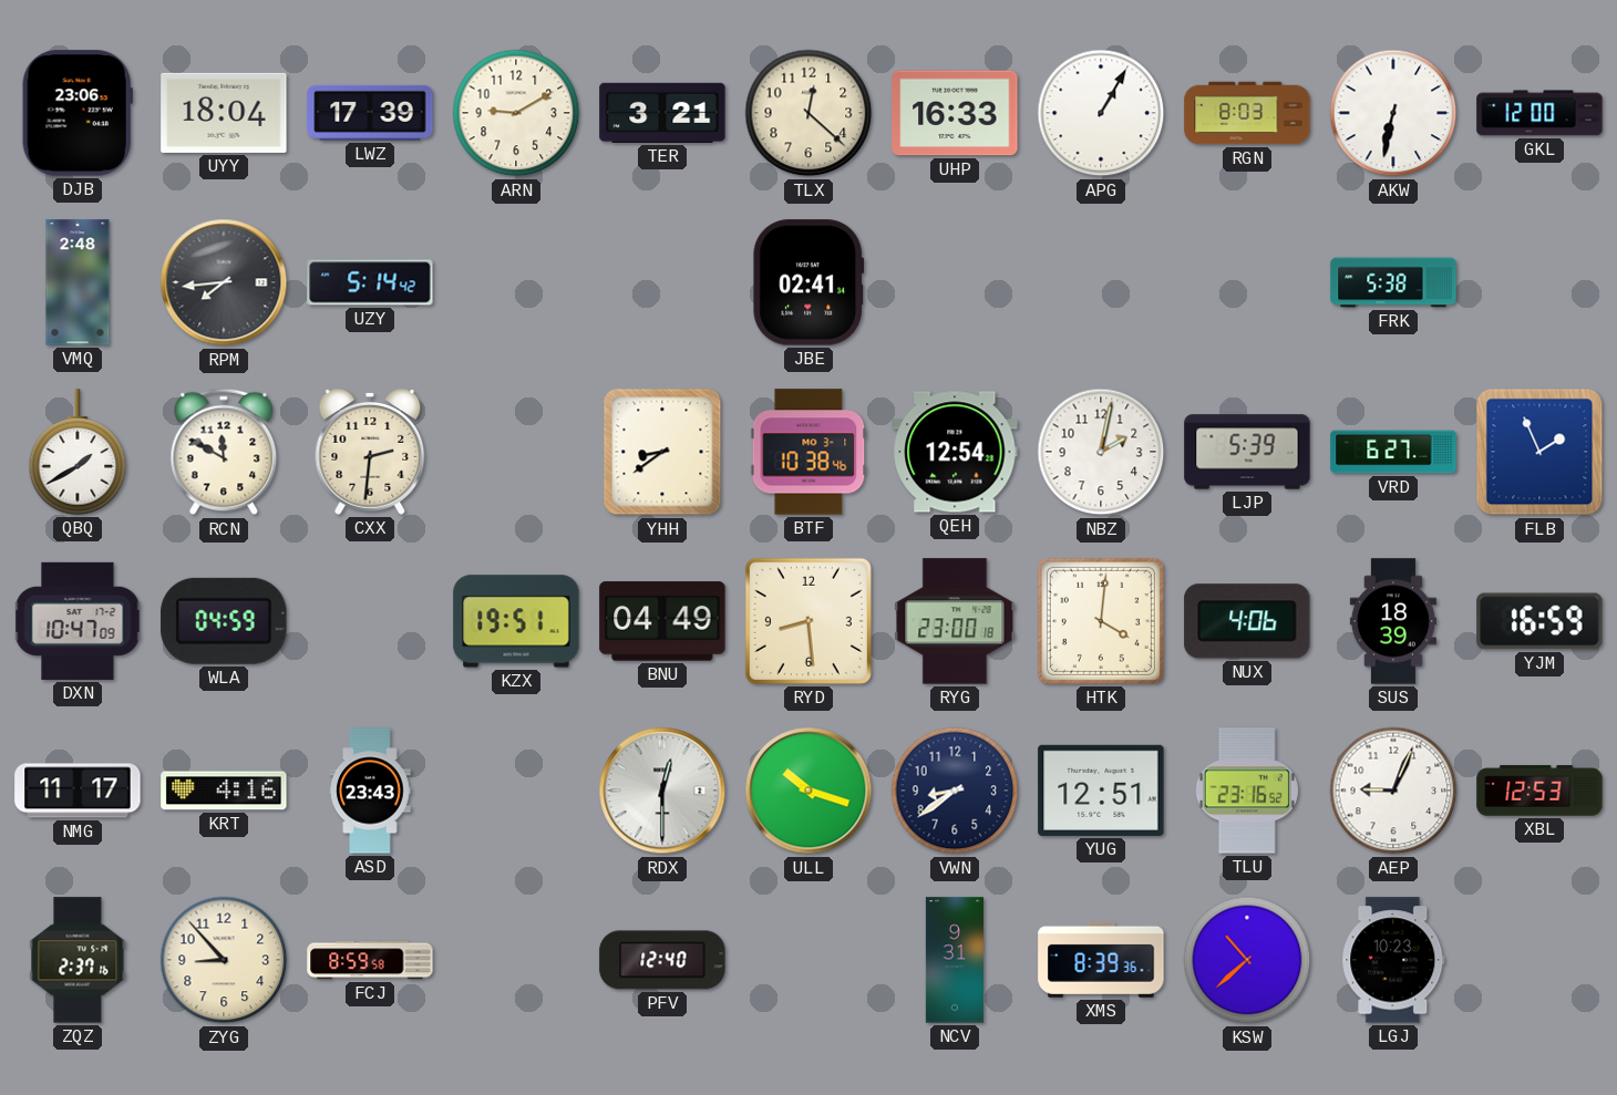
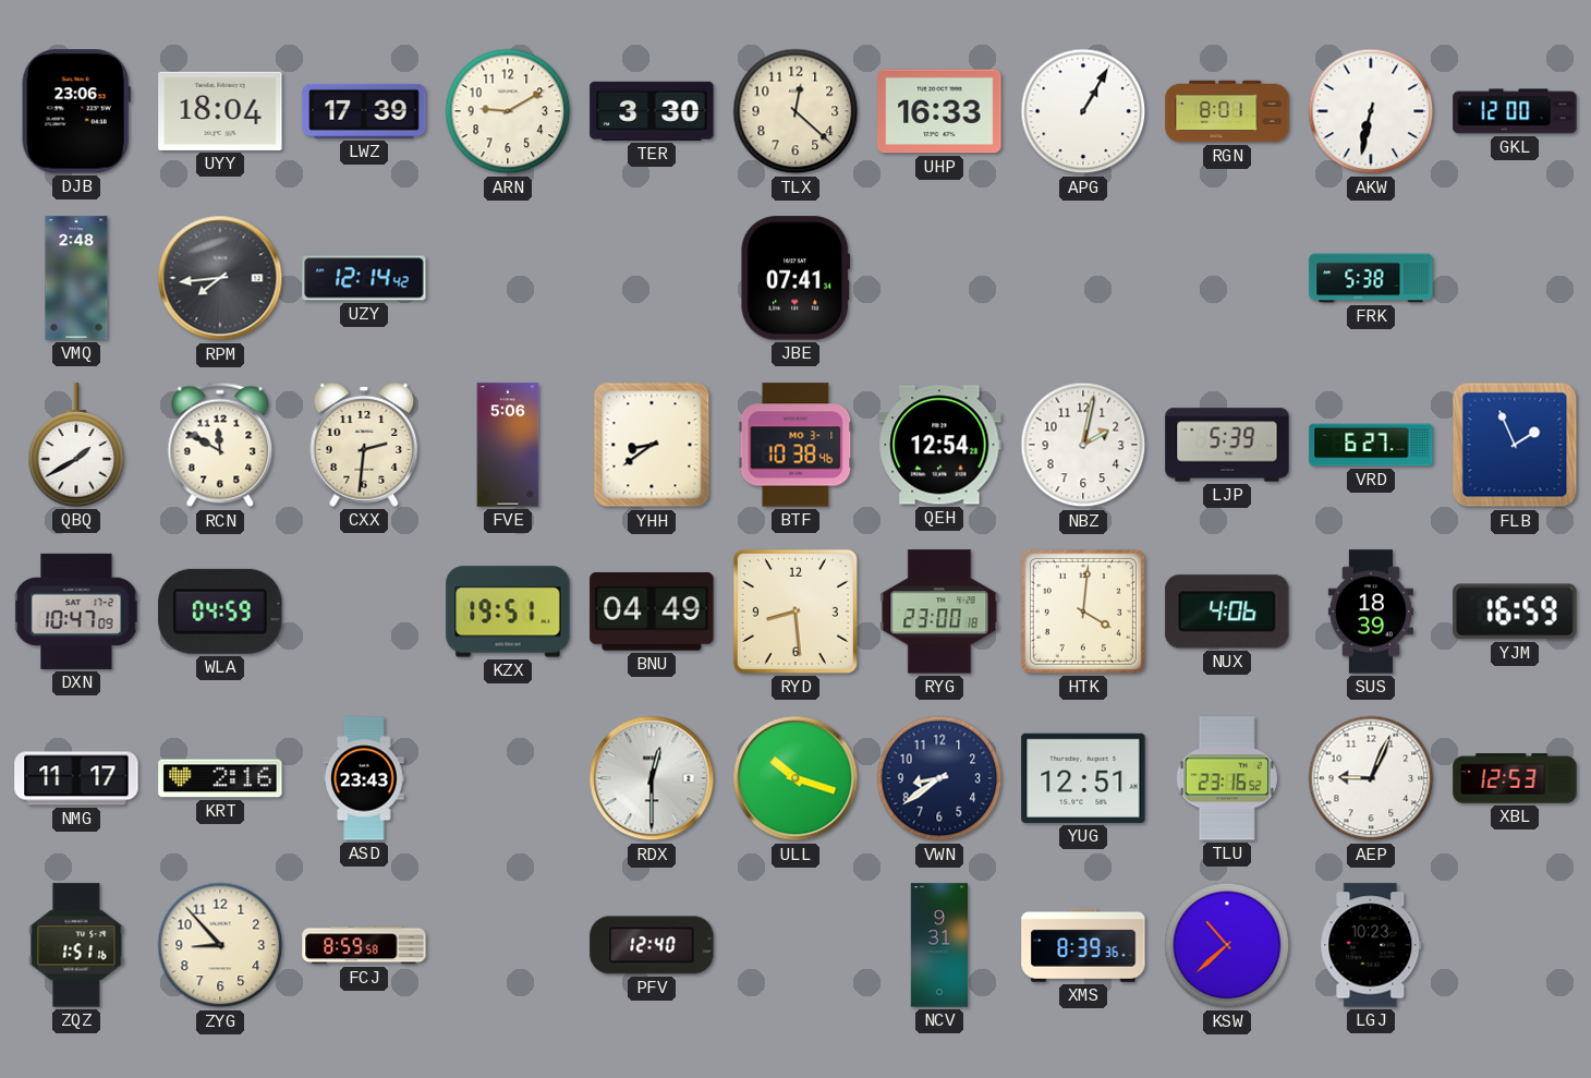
TER: 3:21 -> 3:30
RGN: 8:03 -> 8:01
UZY: 5:14 -> 12:14
JBE: 02:41 -> 07:41
FVE: none -> 5:06
KRT: 4:16 -> 2:16
ZQZ: 2:37 -> 1:51
